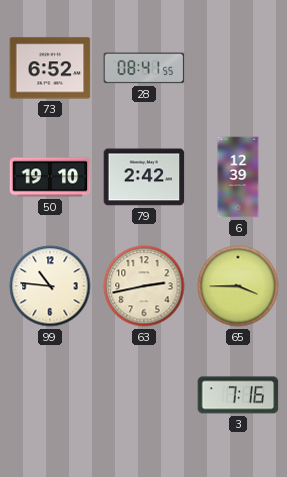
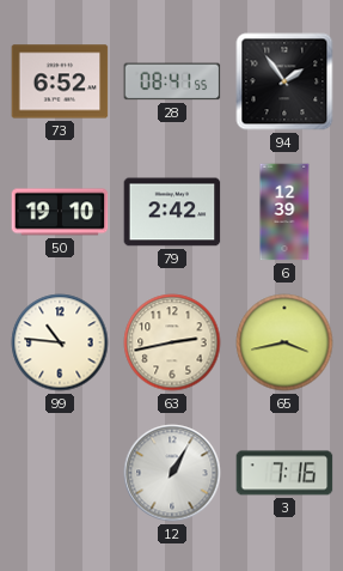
94: none -> 1:54
65: 3:45 -> 3:43
12: none -> 1:05
